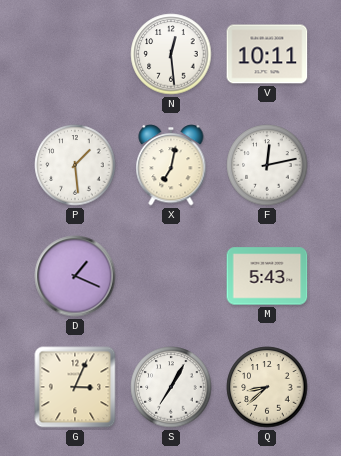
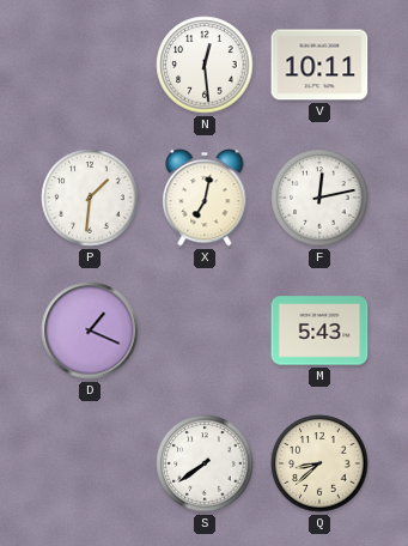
P: 1:29 -> 1:31
G: 3:04 -> none
S: 7:05 -> 7:39
